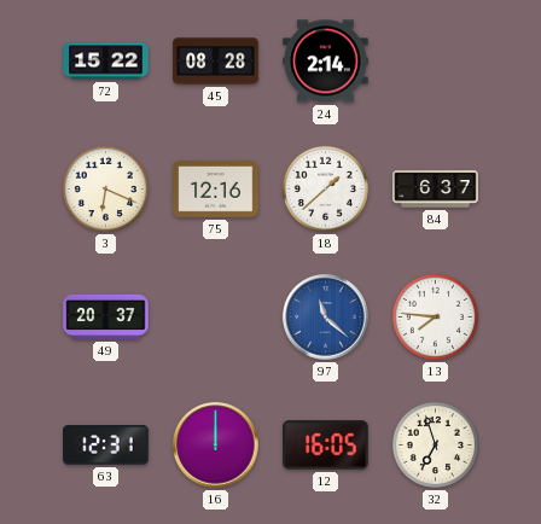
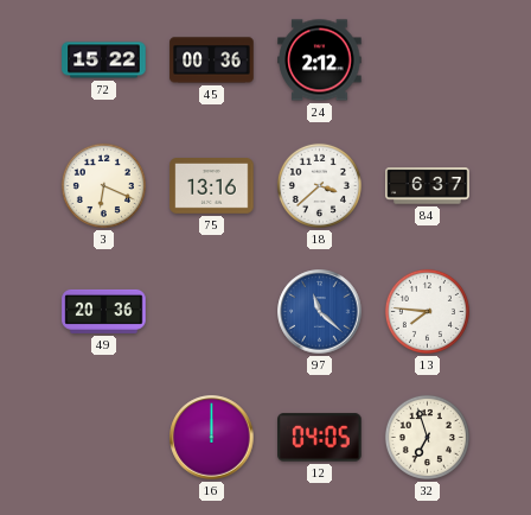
45: 08:28 -> 00:36
24: 2:14 -> 2:12
75: 12:16 -> 13:16
18: 1:38 -> 3:38
49: 20:37 -> 20:36
63: 12:31 -> none
12: 16:05 -> 04:05
